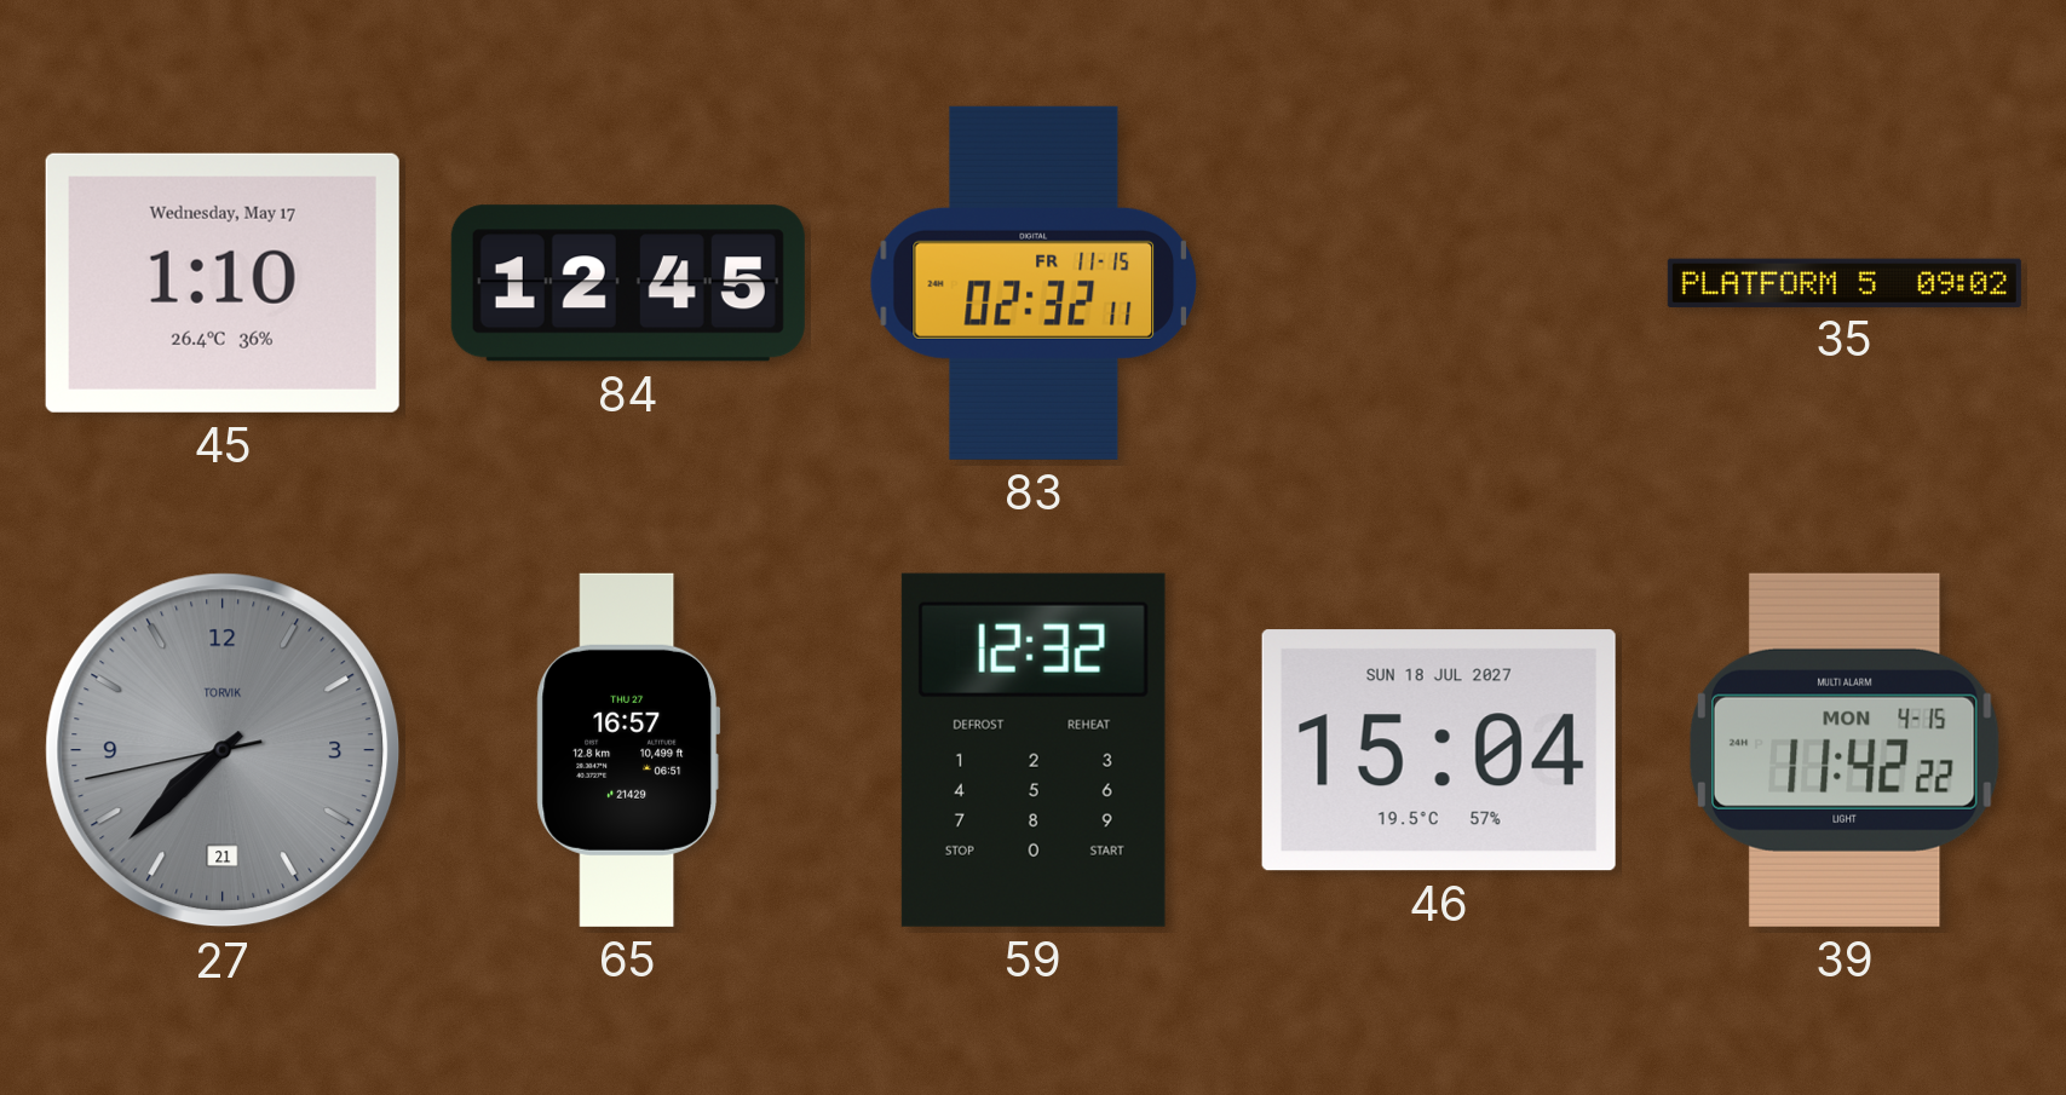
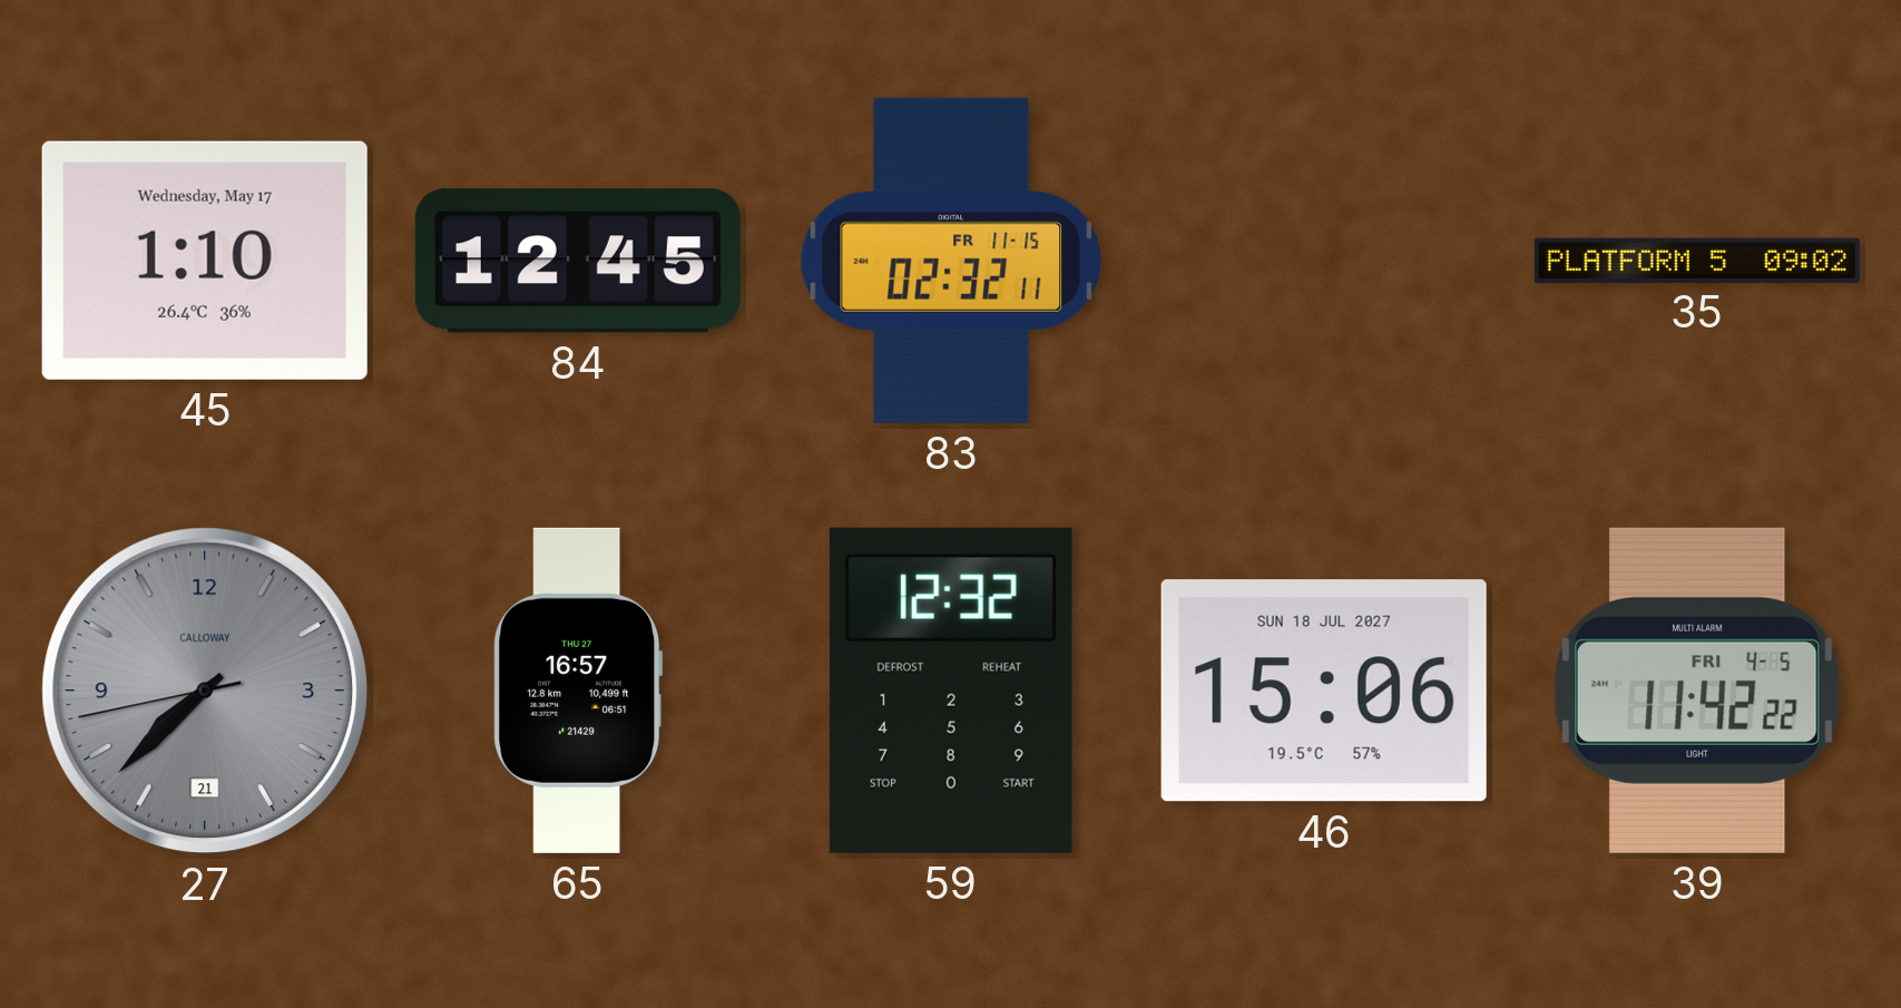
27 brand: TORVIK -> CALLOWAY
46: 15:04 -> 15:06
39 date: MON 4-15 -> FRI 4-5
